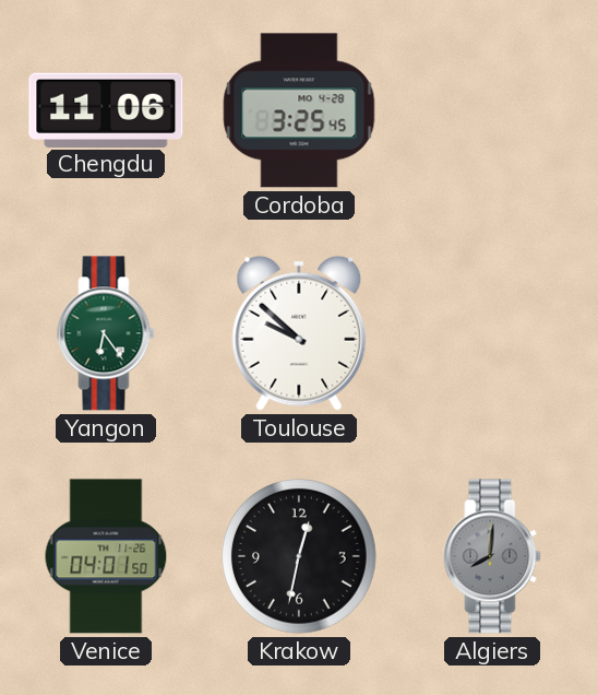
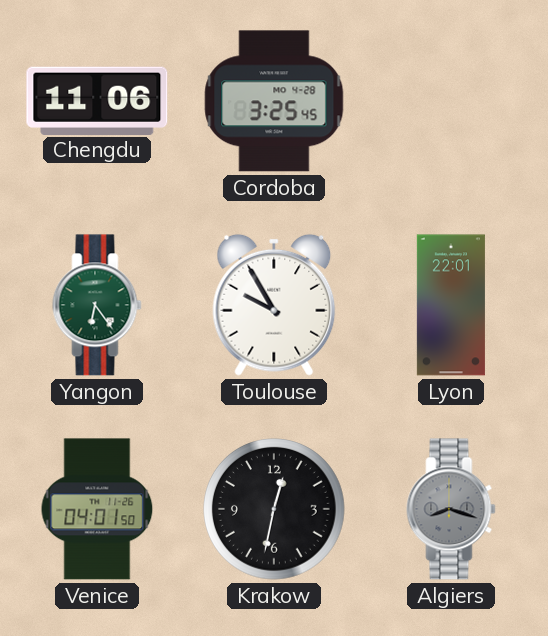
Toulouse: 9:52 -> 9:55
Lyon: none -> 22:01
Algiers: 8:01 -> 8:18
